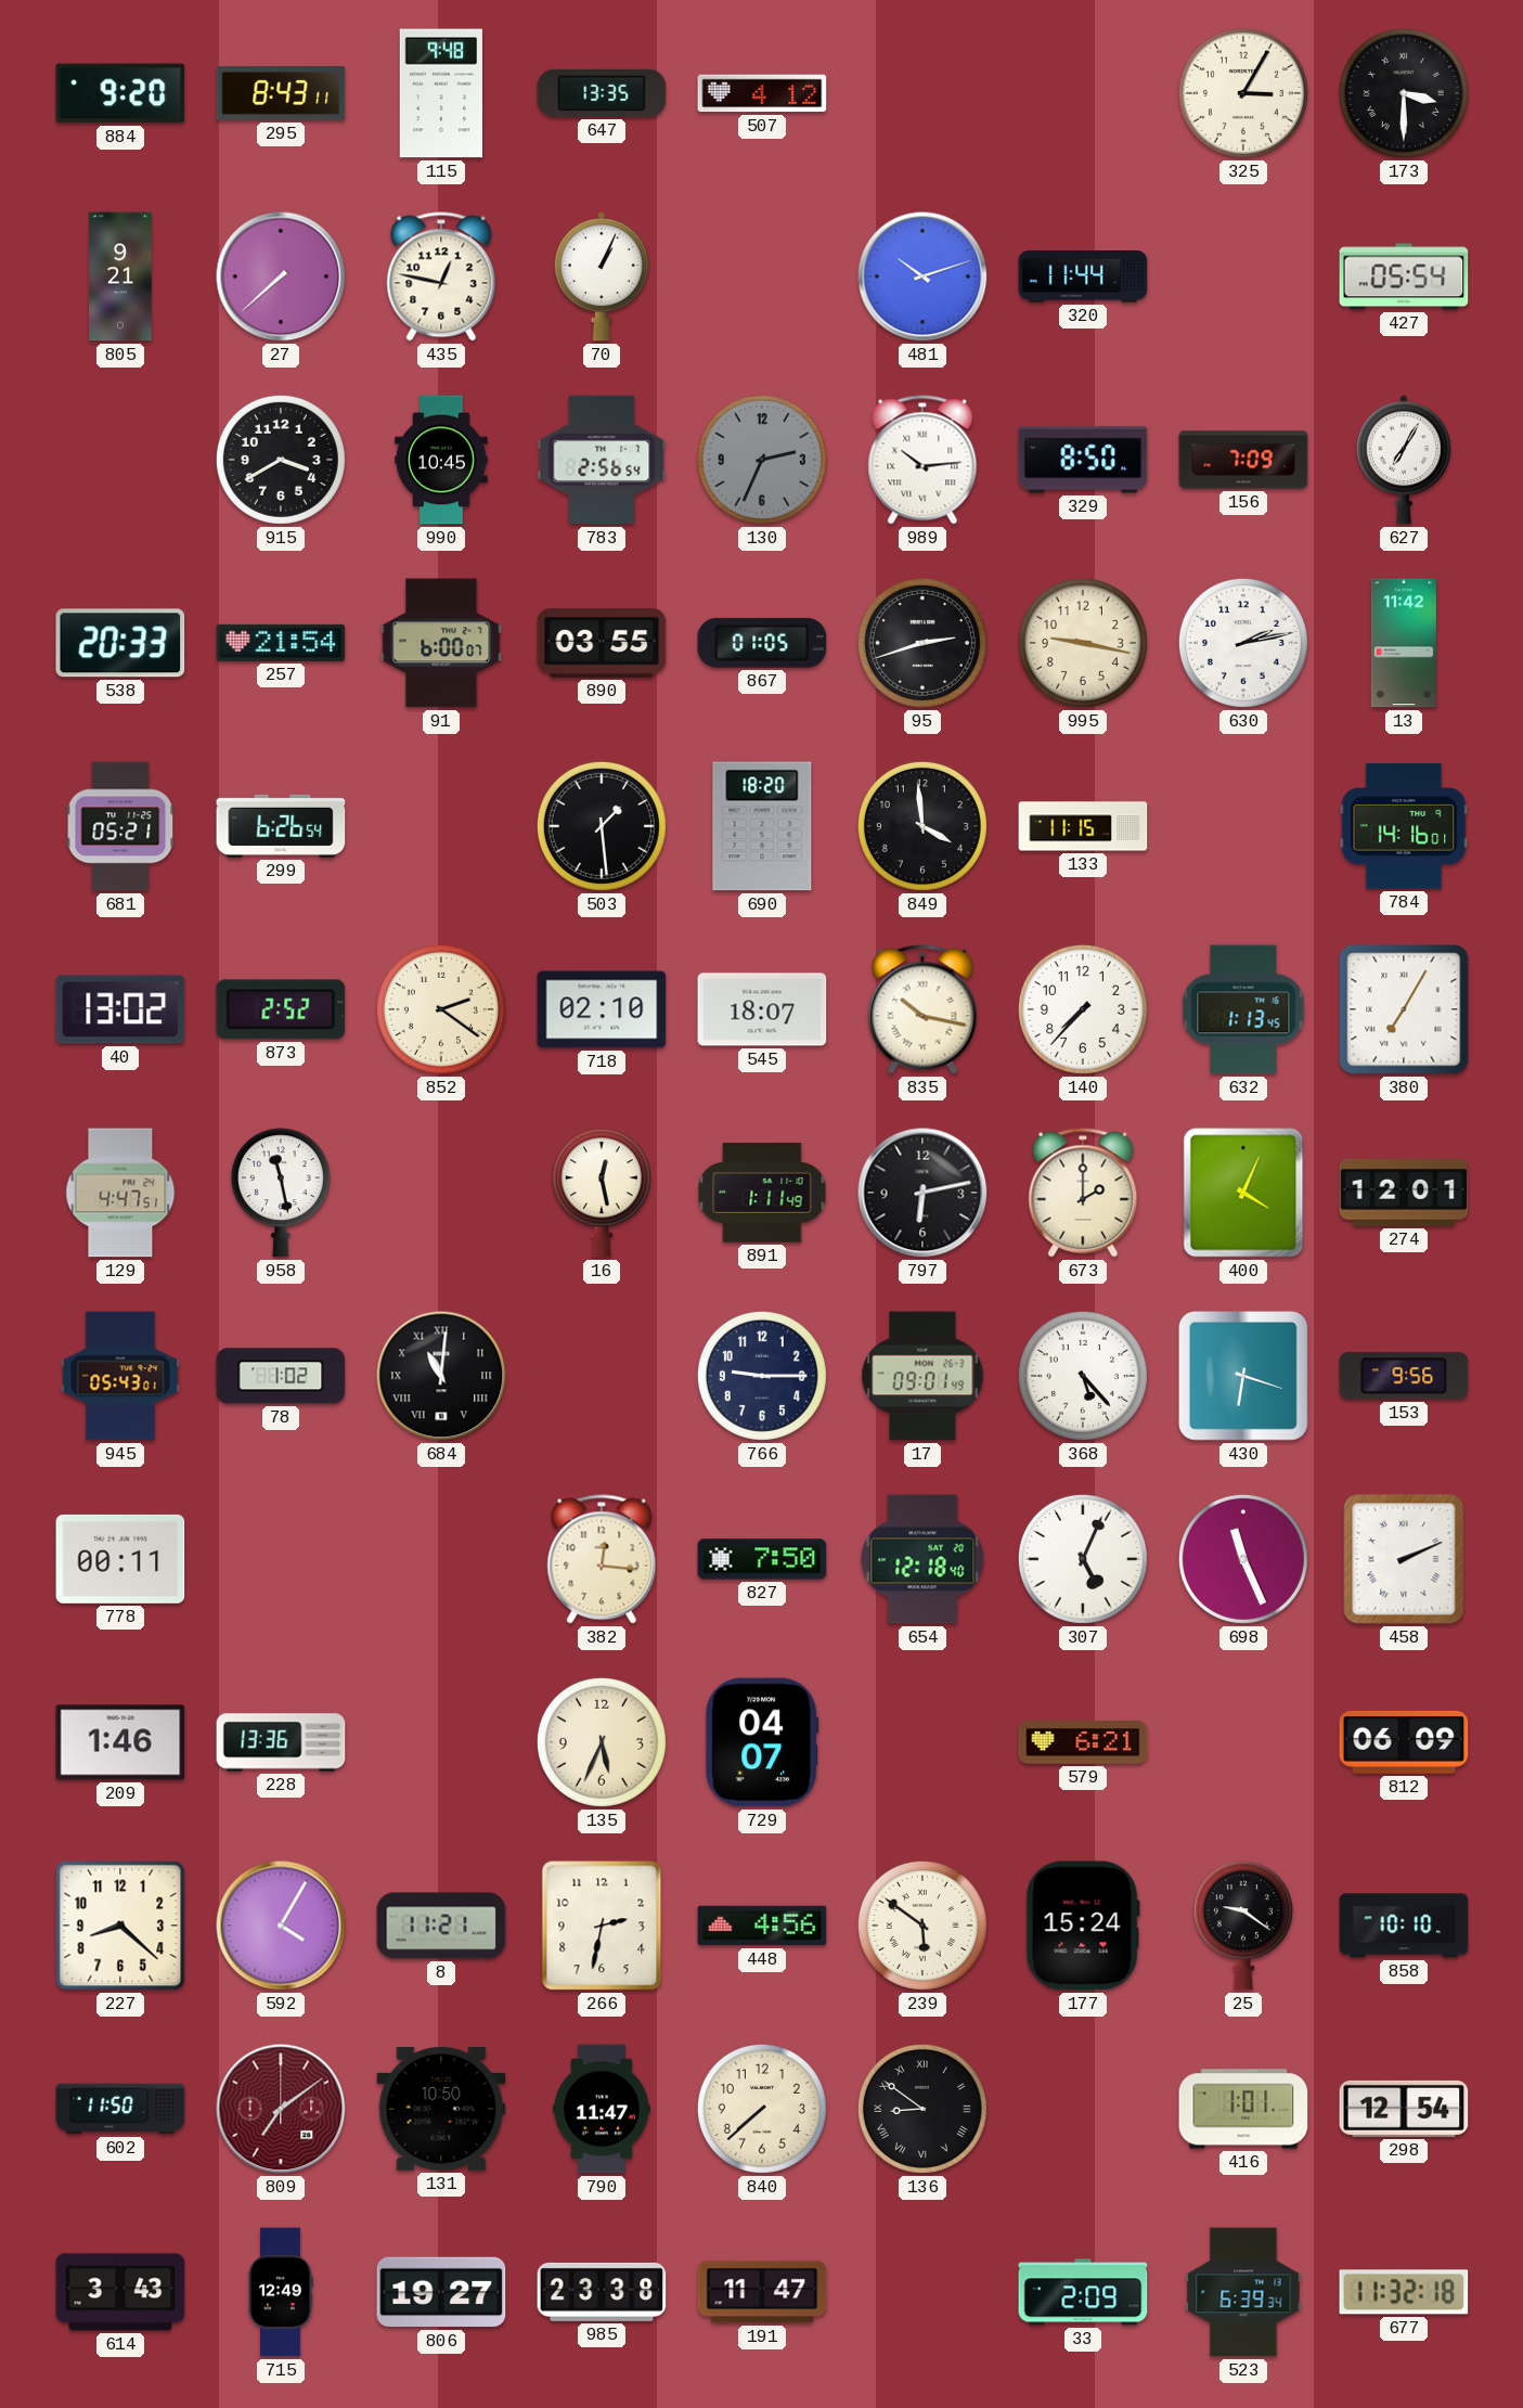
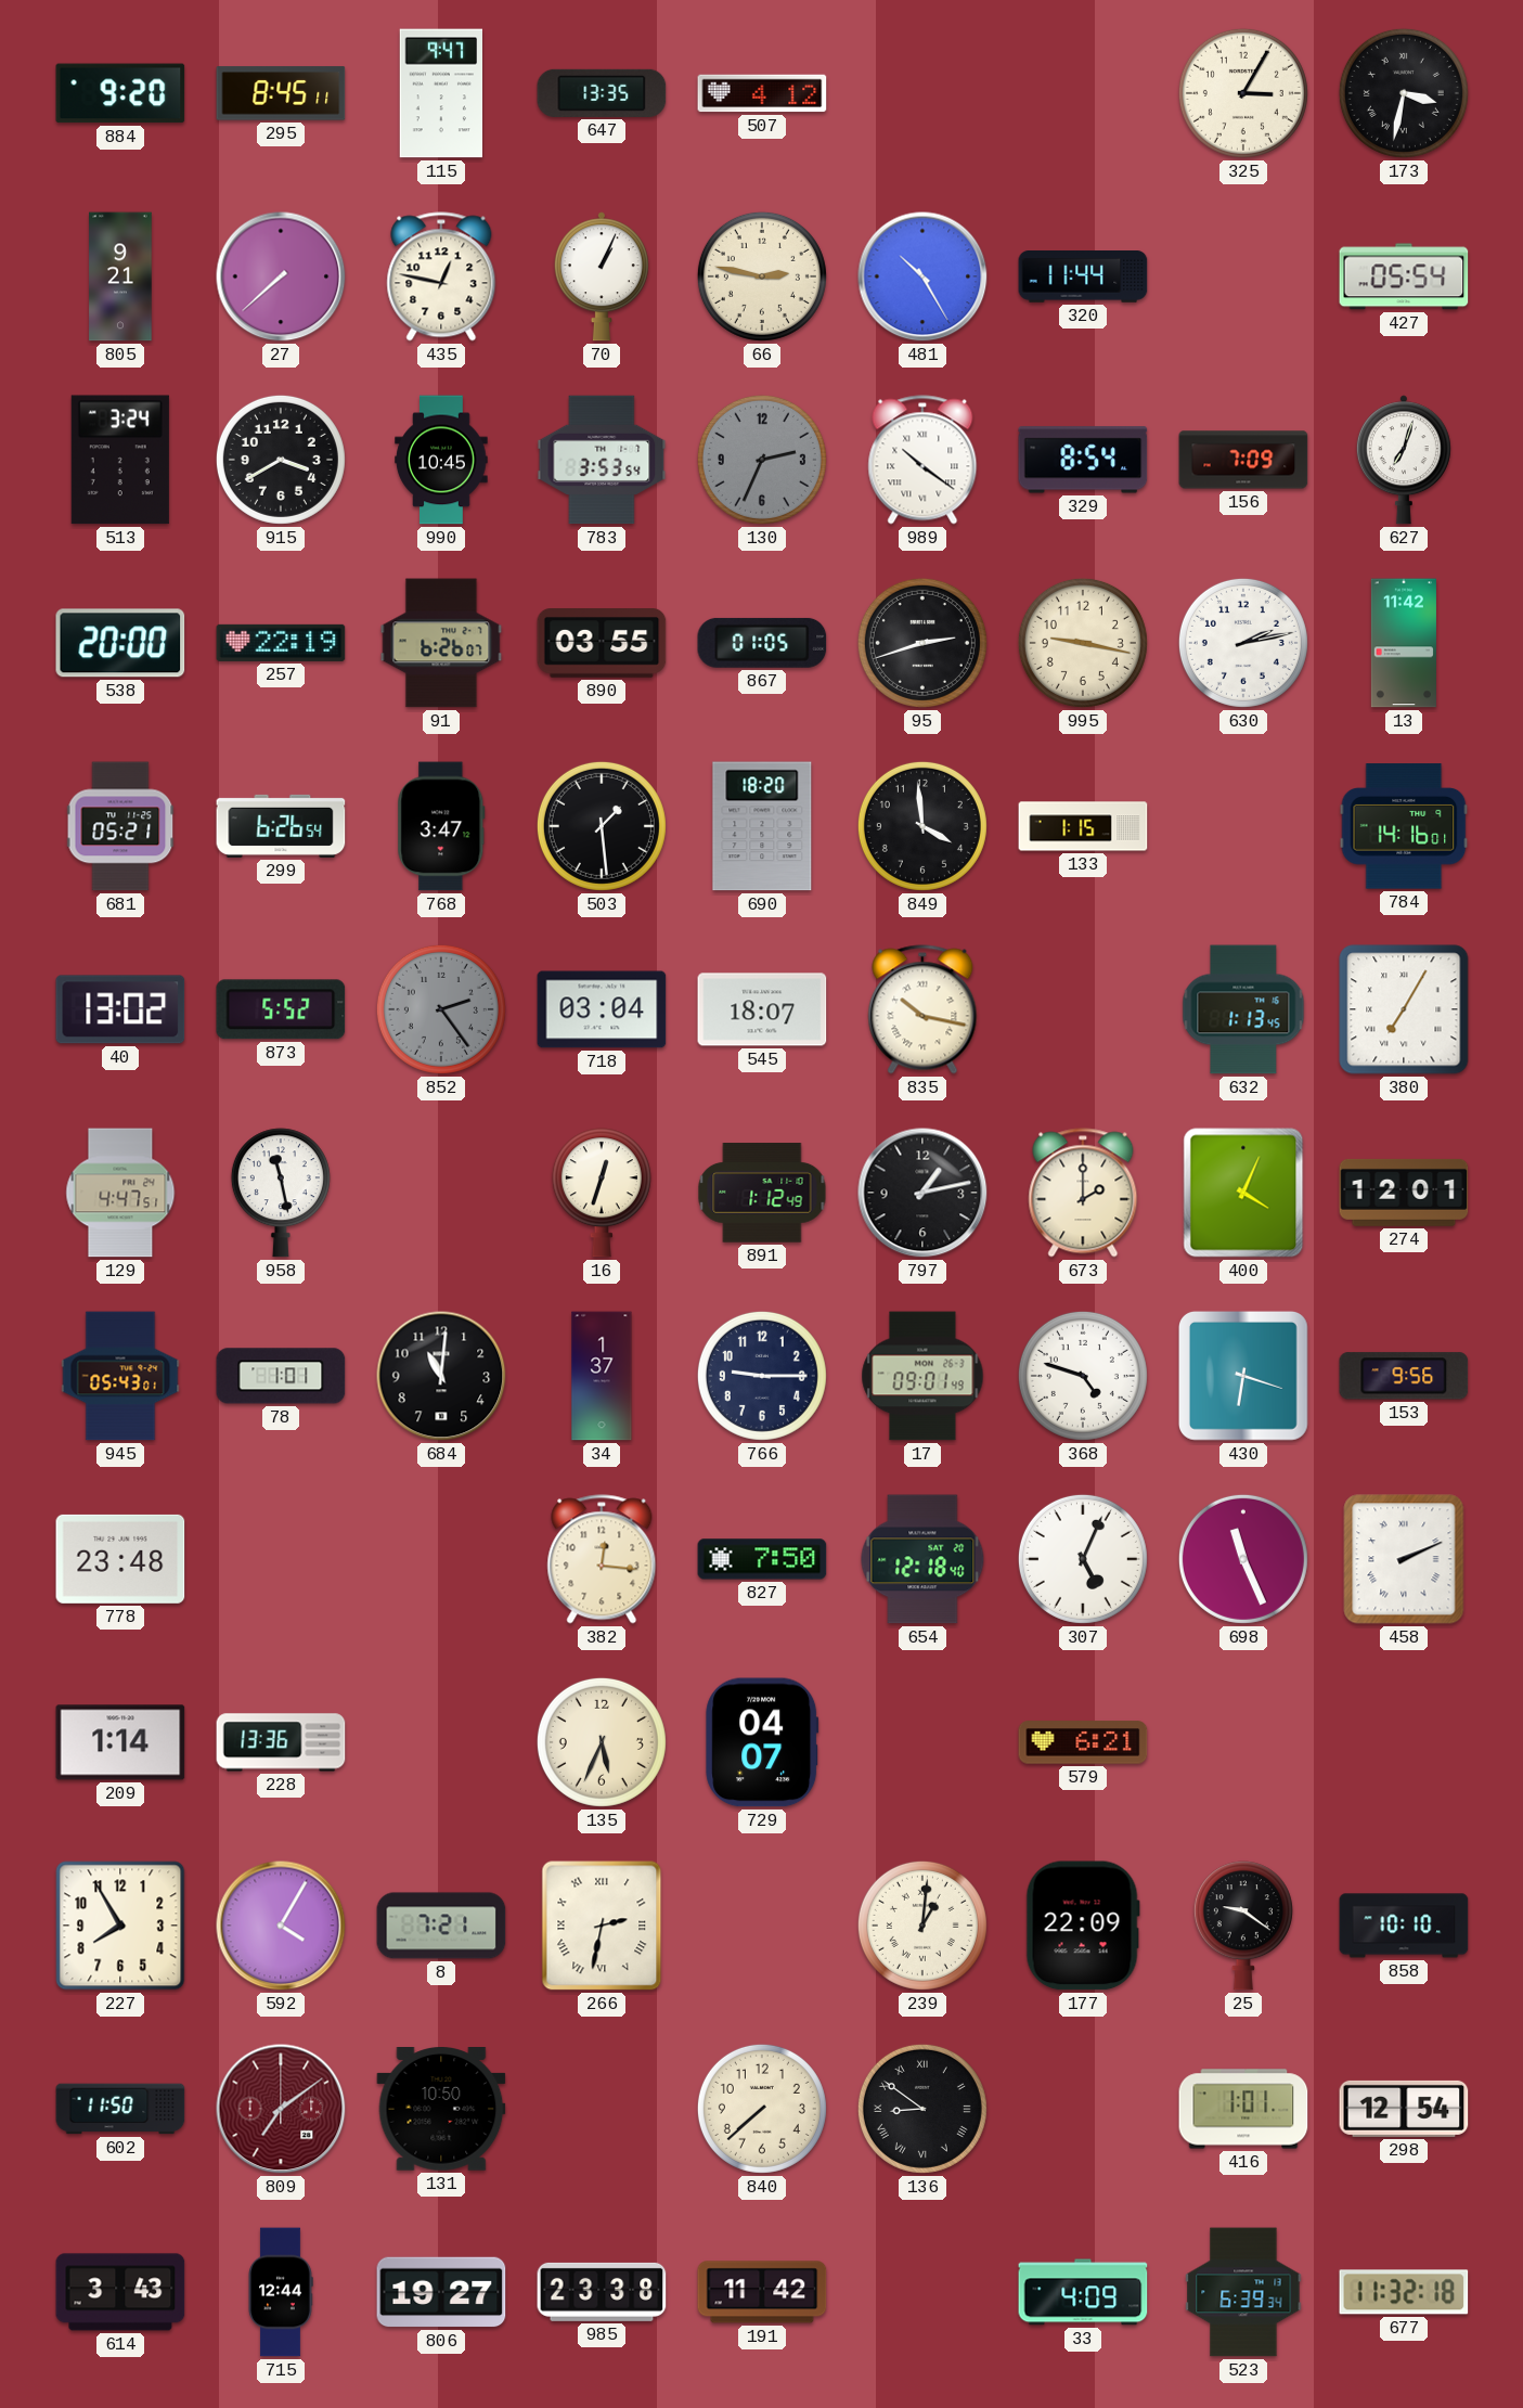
295: 8:43 -> 8:45
115: 9:48 -> 9:47
173: 3:30 -> 3:32
66: none -> 2:47
481: 10:12 -> 10:25
513: none -> 3:24
783: 2:56 -> 3:53
989: 10:14 -> 10:21
329: 8:50 -> 8:54
627: 7:05 -> 7:03
538: 20:33 -> 20:00
257: 21:54 -> 22:19
91: 6:00 -> 6:26
768: none -> 3:47
133: 11:15 -> 1:15
873: 2:52 -> 5:52
852: 2:21 -> 2:24
852 dial: cream -> grey
718: 02:10 -> 03:04
140: 7:37 -> none
16: 12:28 -> 12:33
891: 1:11 -> 1:12
797: 6:13 -> 1:13
78: 1:02 -> 1:01
684 numerals: Roman -> Arabic
34: none -> 1:37
368: 5:23 -> 4:48
778: 00:11 -> 23:48
209: 1:46 -> 1:14
812: 06:09 -> none
227: 8:22 -> 7:55
8: 11:21 -> 7:21
266 numerals: Arabic -> Roman
448: 4:56 -> none
239: 5:51 -> 1:01
177: 15:24 -> 22:09
790: 11:47 -> none
715: 12:49 -> 12:44
191: 11:47 -> 11:42
33: 2:09 -> 4:09
